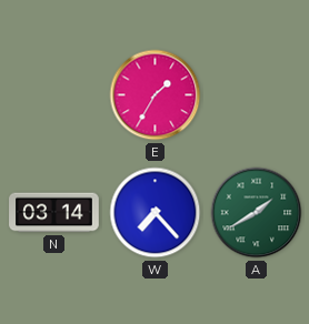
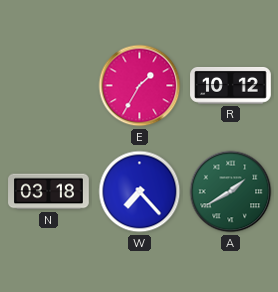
R: none -> 10:12
N: 03:14 -> 03:18
